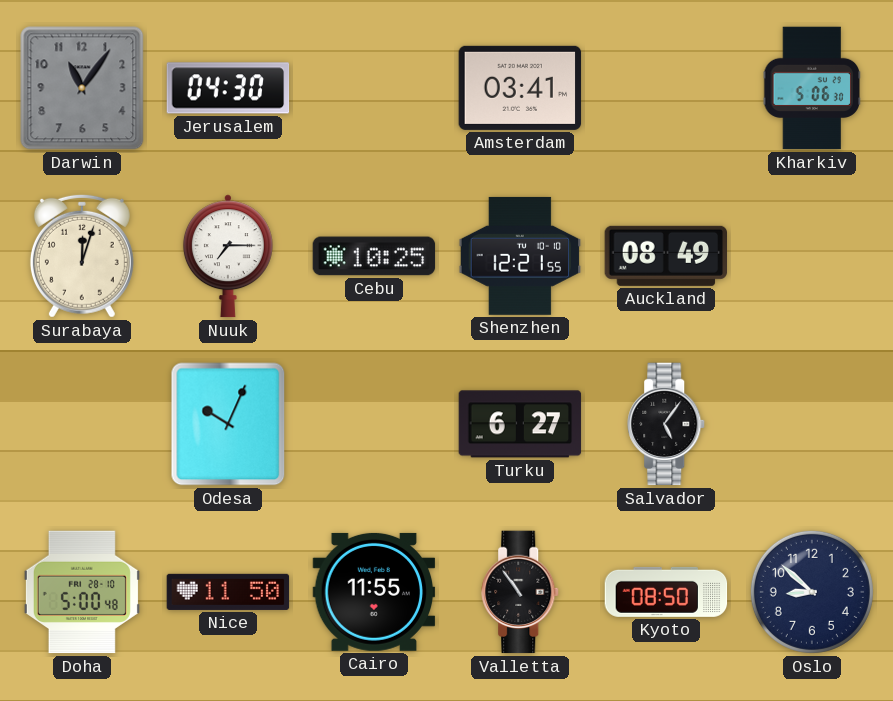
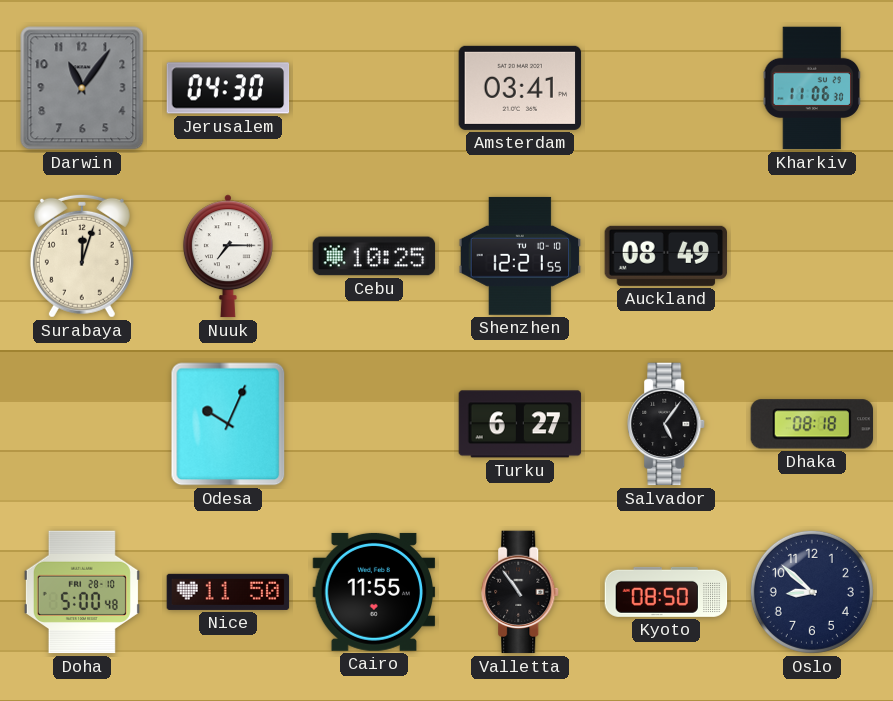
Kharkiv: 5:06 -> 11:06
Dhaka: none -> 08:18
